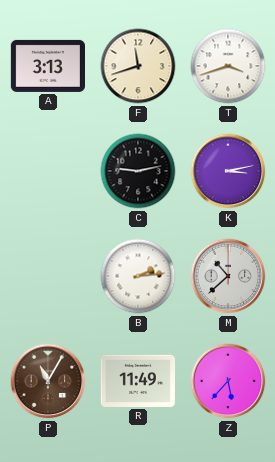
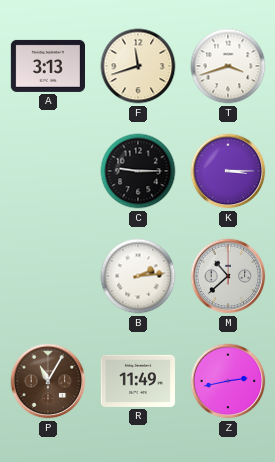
C: 9:13 -> 9:15
K: 3:13 -> 3:15
Z: 5:37 -> 2:43
